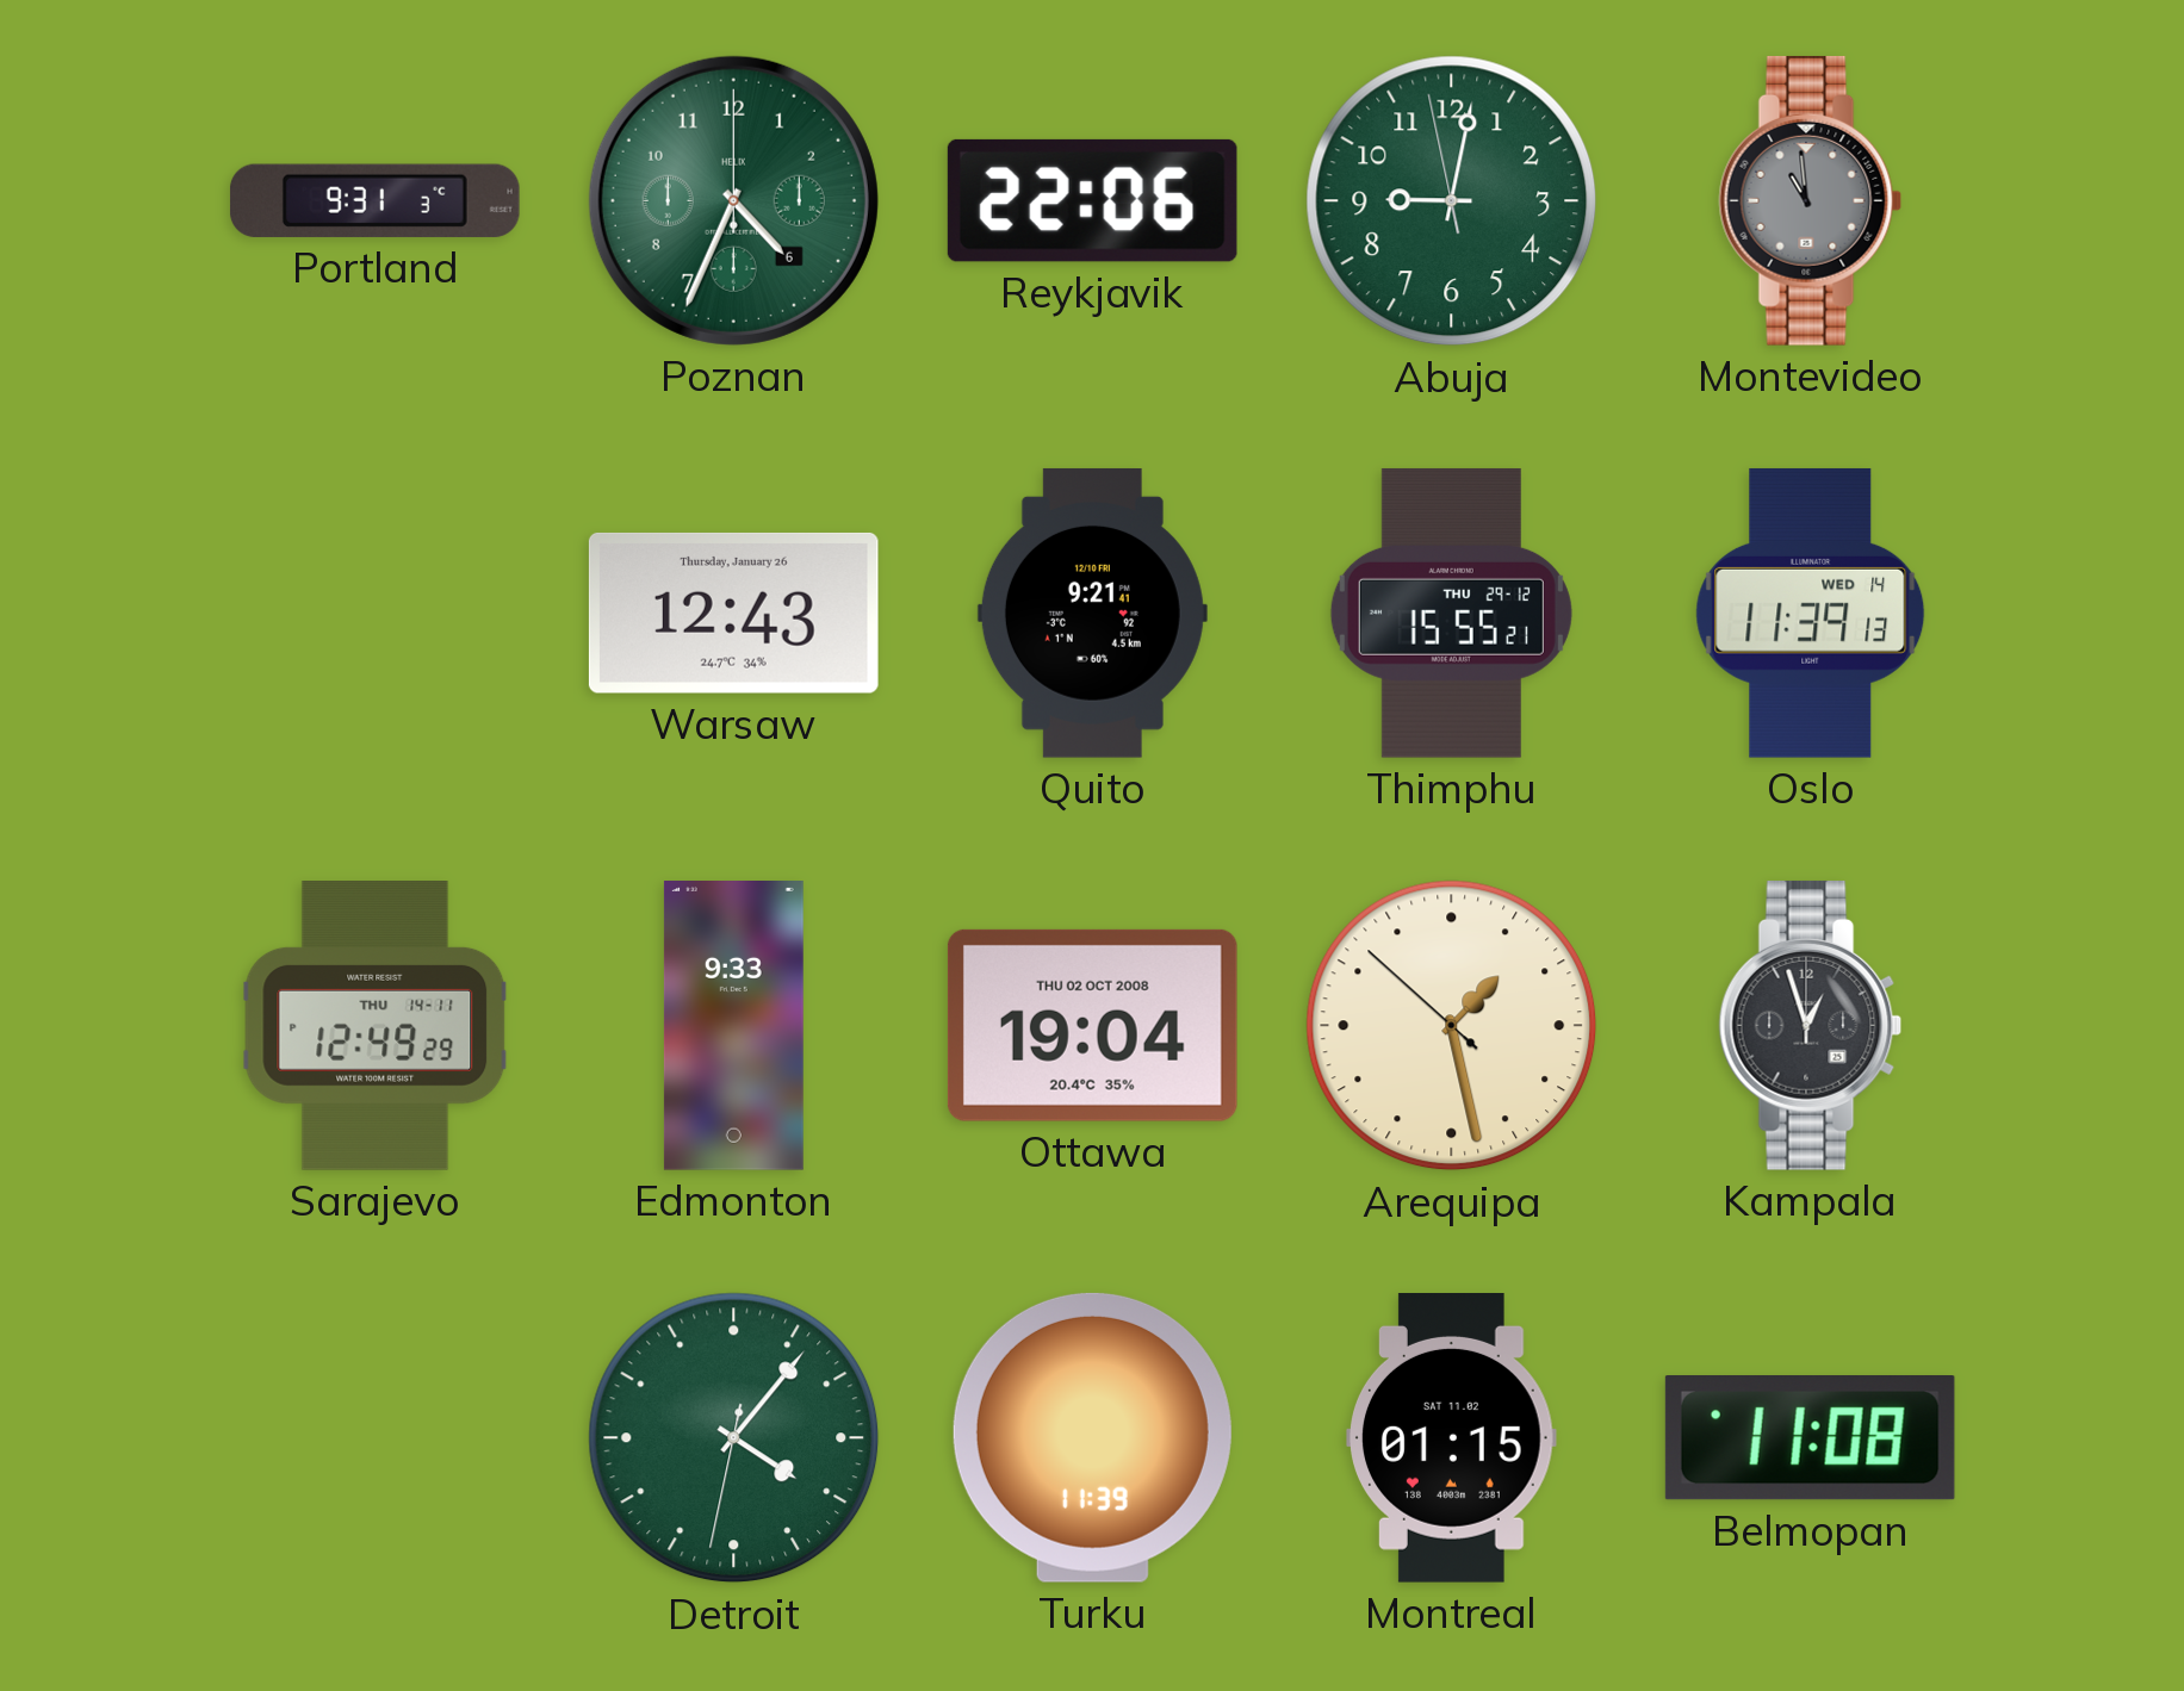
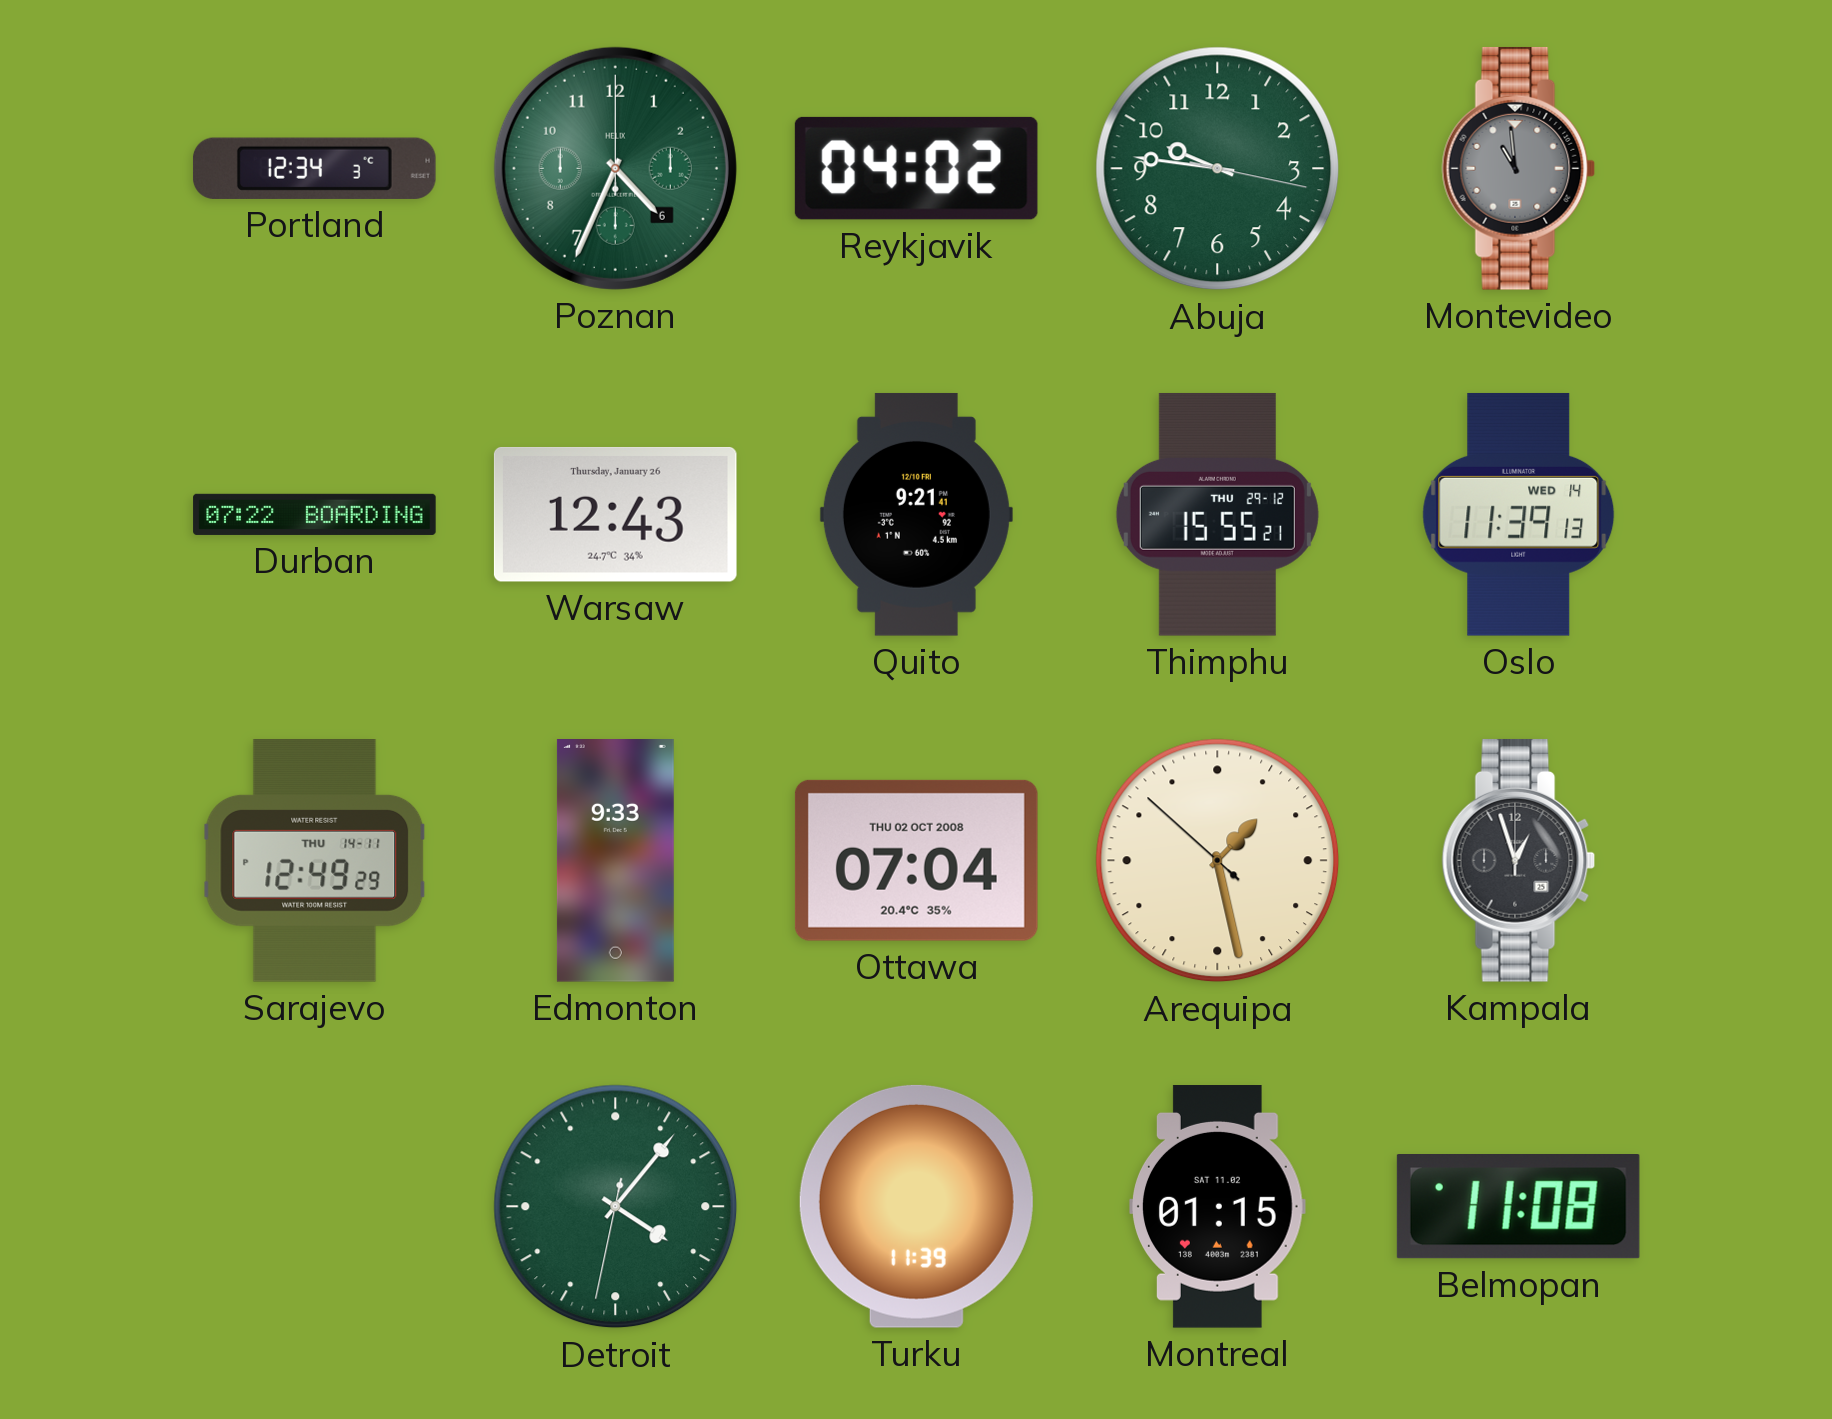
Portland: 9:31 -> 12:34
Reykjavik: 22:06 -> 04:02
Abuja: 9:01 -> 9:46
Durban: none -> 07:22
Ottawa: 19:04 -> 07:04
